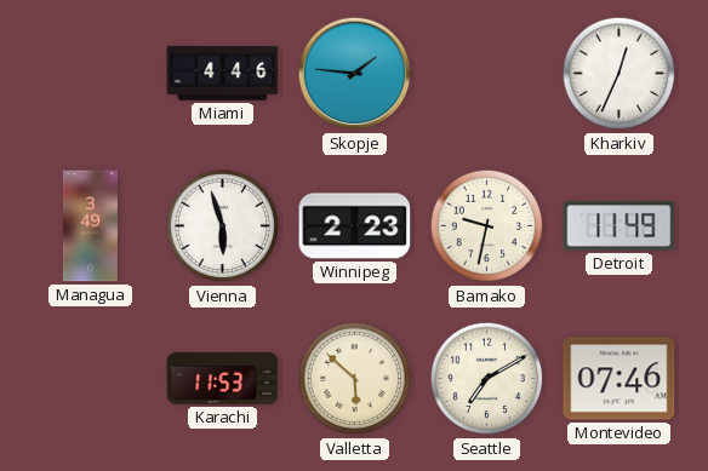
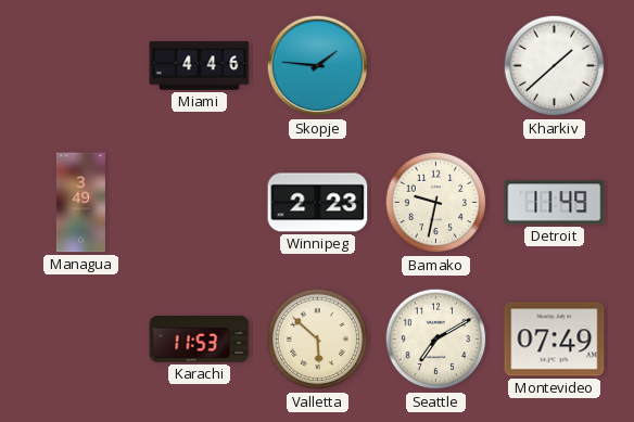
Kharkiv: 12:34 -> 1:38
Vienna: 5:57 -> none
Montevideo: 07:46 -> 07:49
